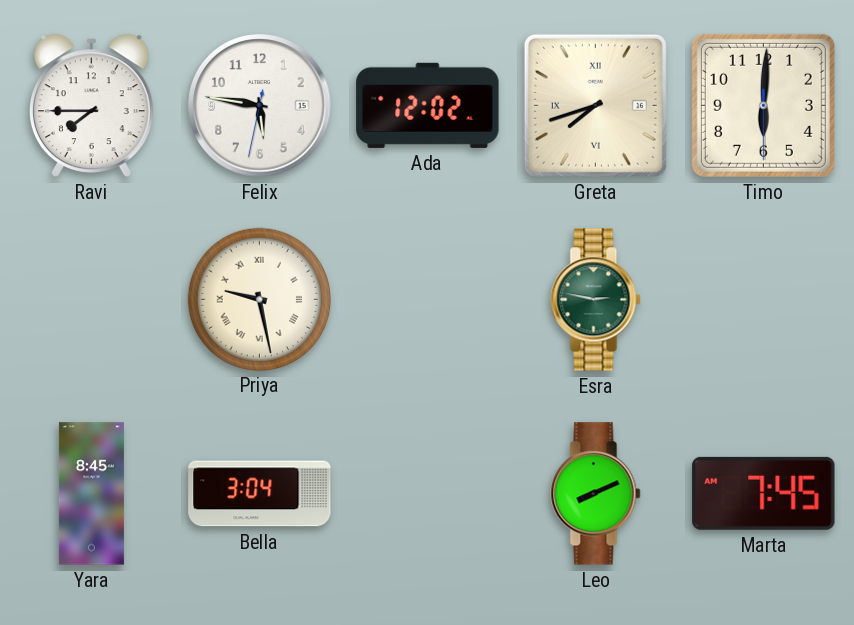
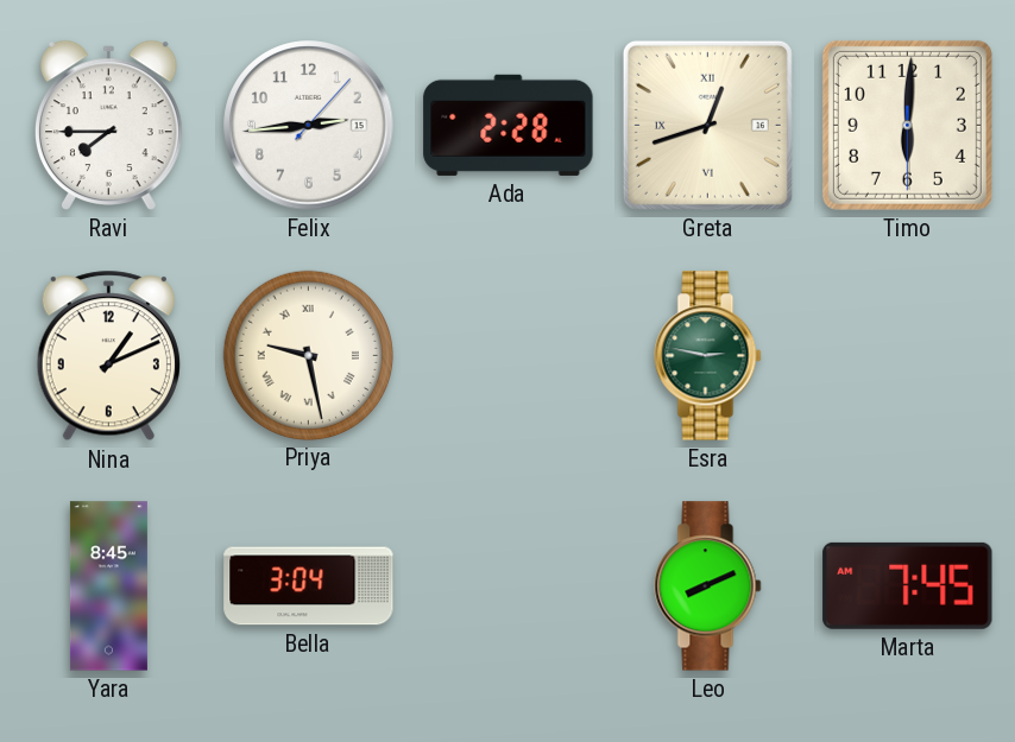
Felix: 5:46 -> 2:44
Ada: 12:02 -> 2:28
Greta: 7:42 -> 12:42
Nina: none -> 1:11
